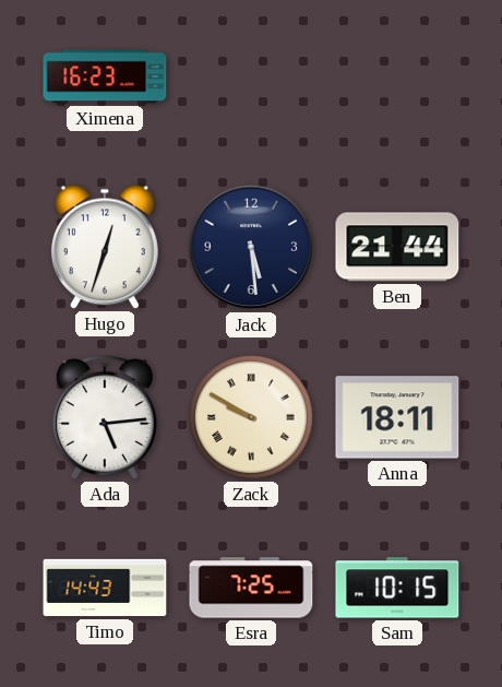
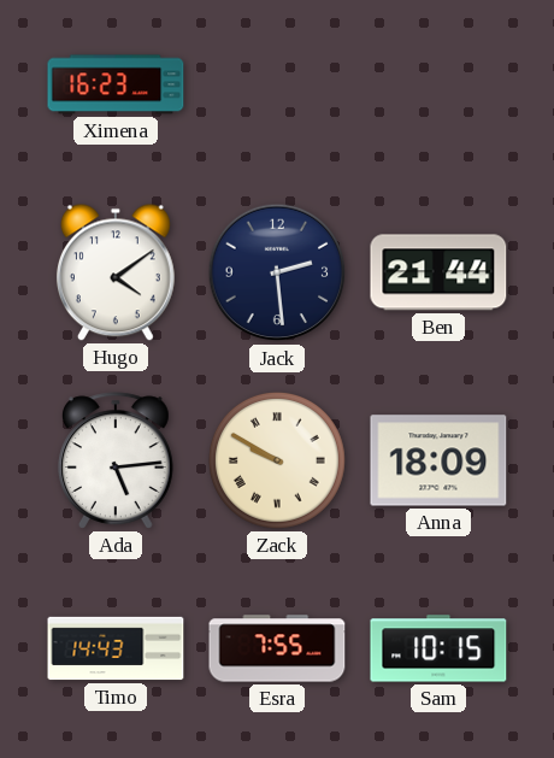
Hugo: 12:33 -> 4:09
Jack: 5:29 -> 2:29
Anna: 18:11 -> 18:09
Esra: 7:25 -> 7:55
